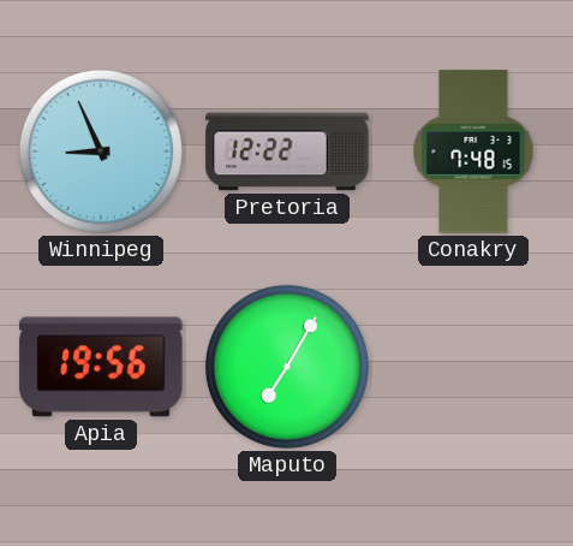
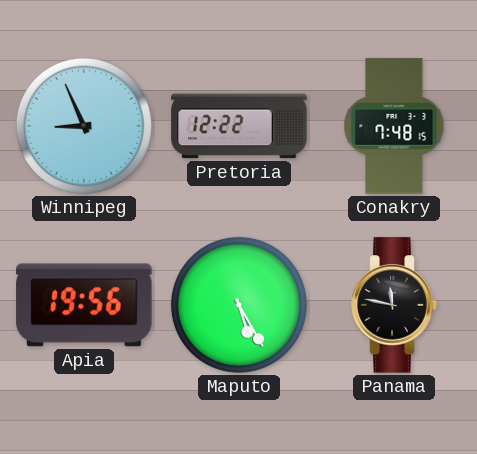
Maputo: 7:05 -> 5:25
Panama: none -> 11:47
